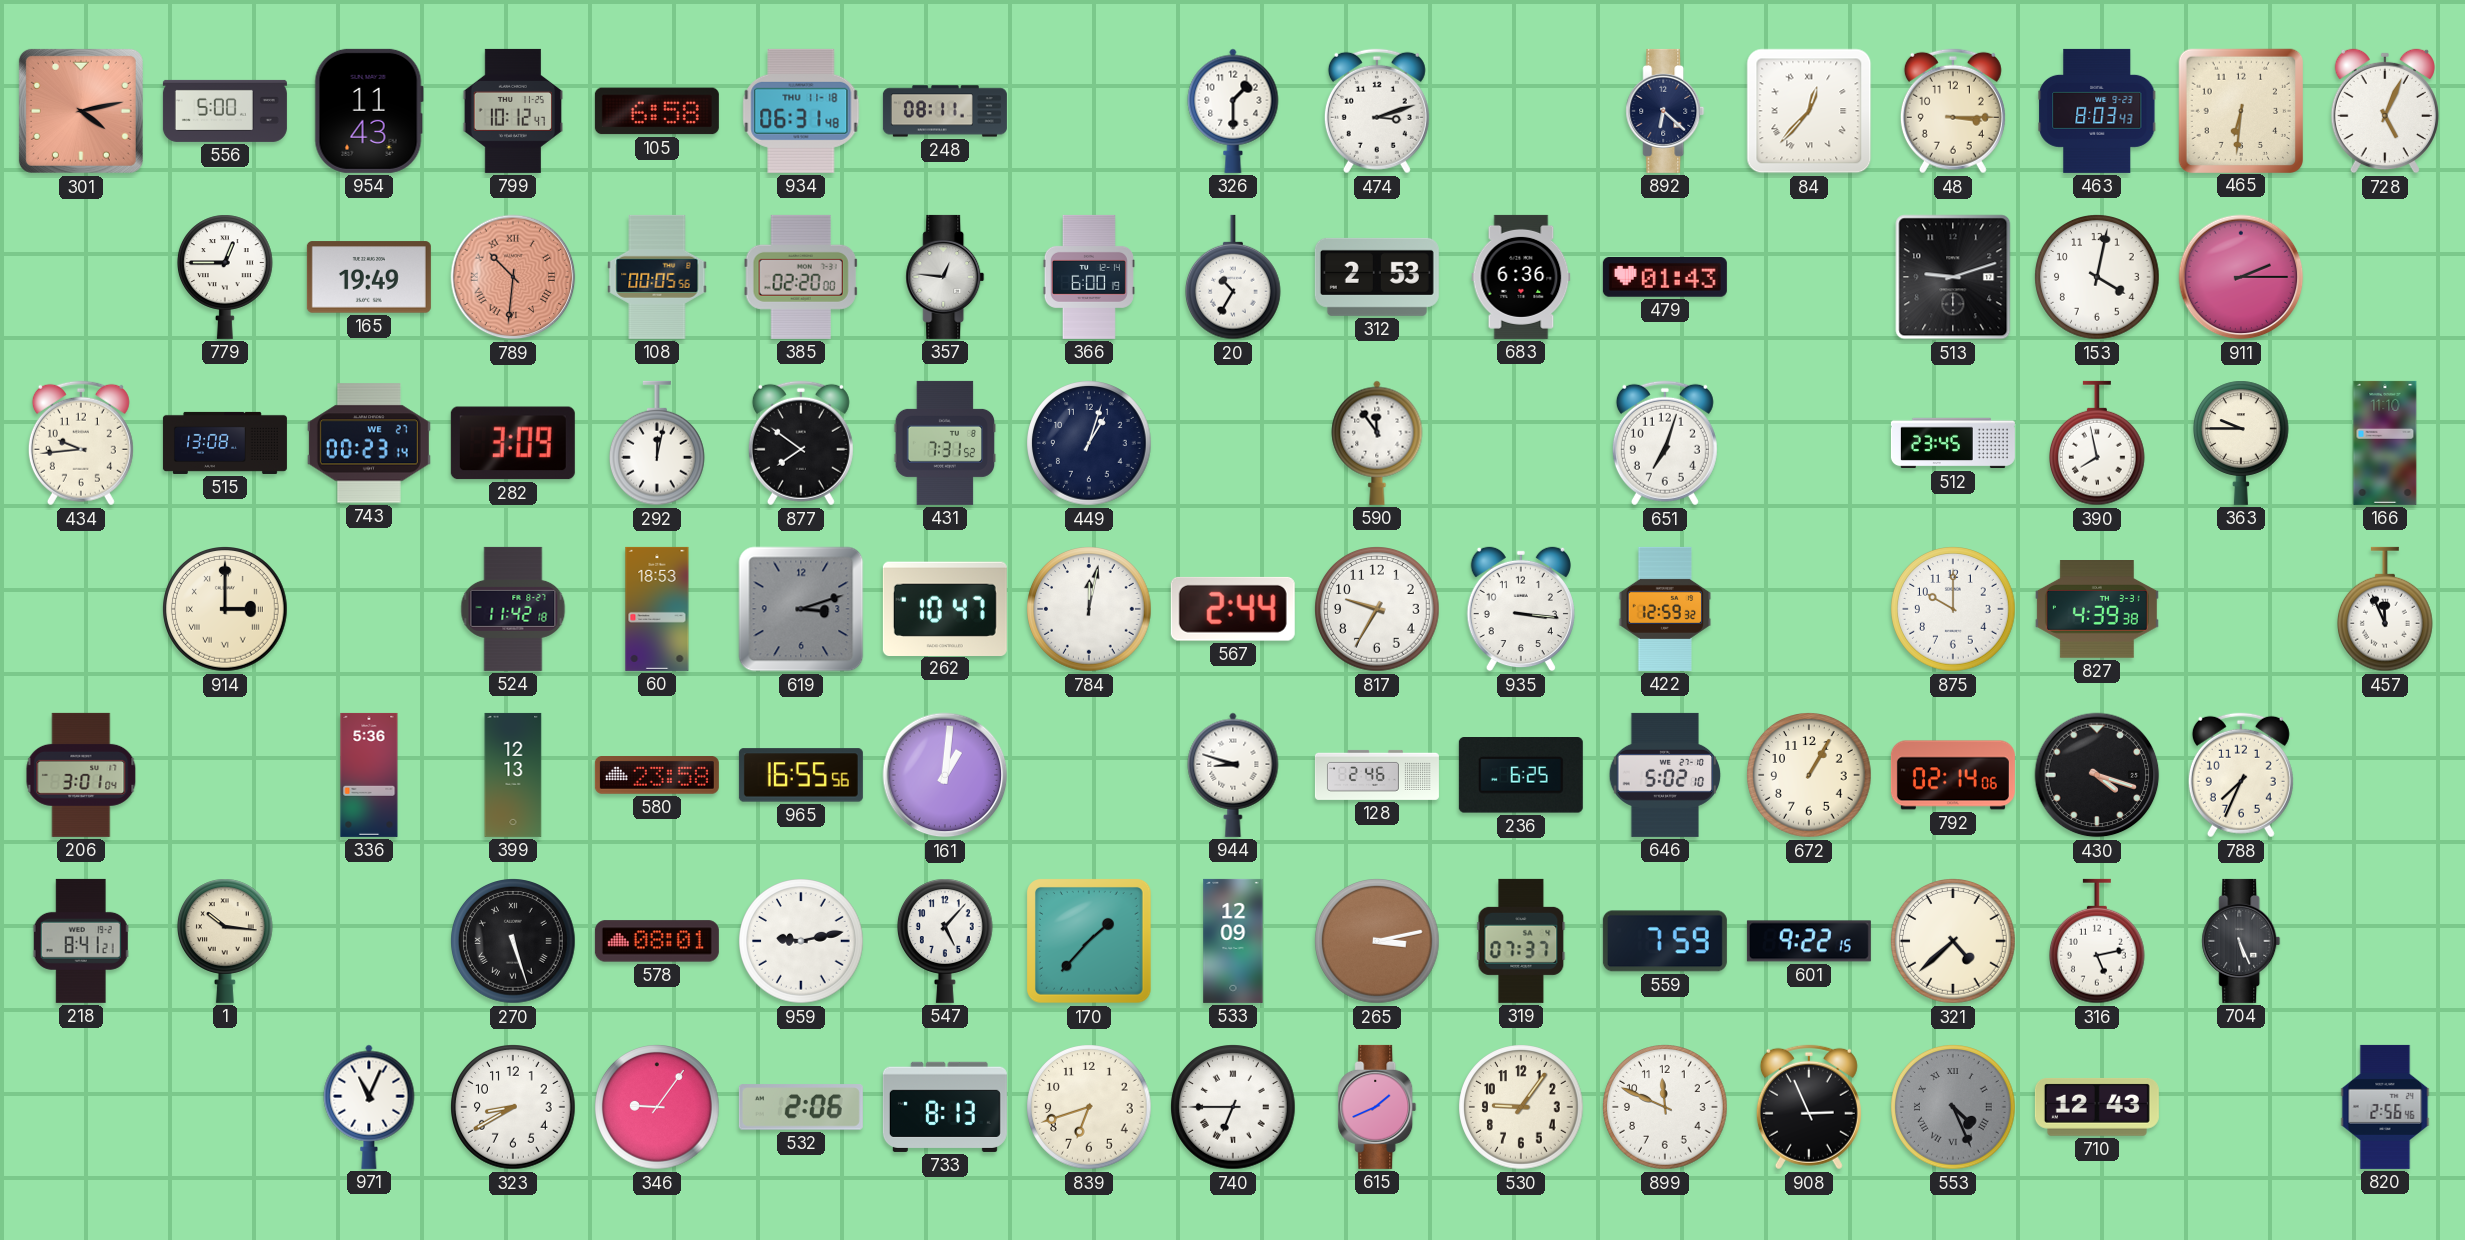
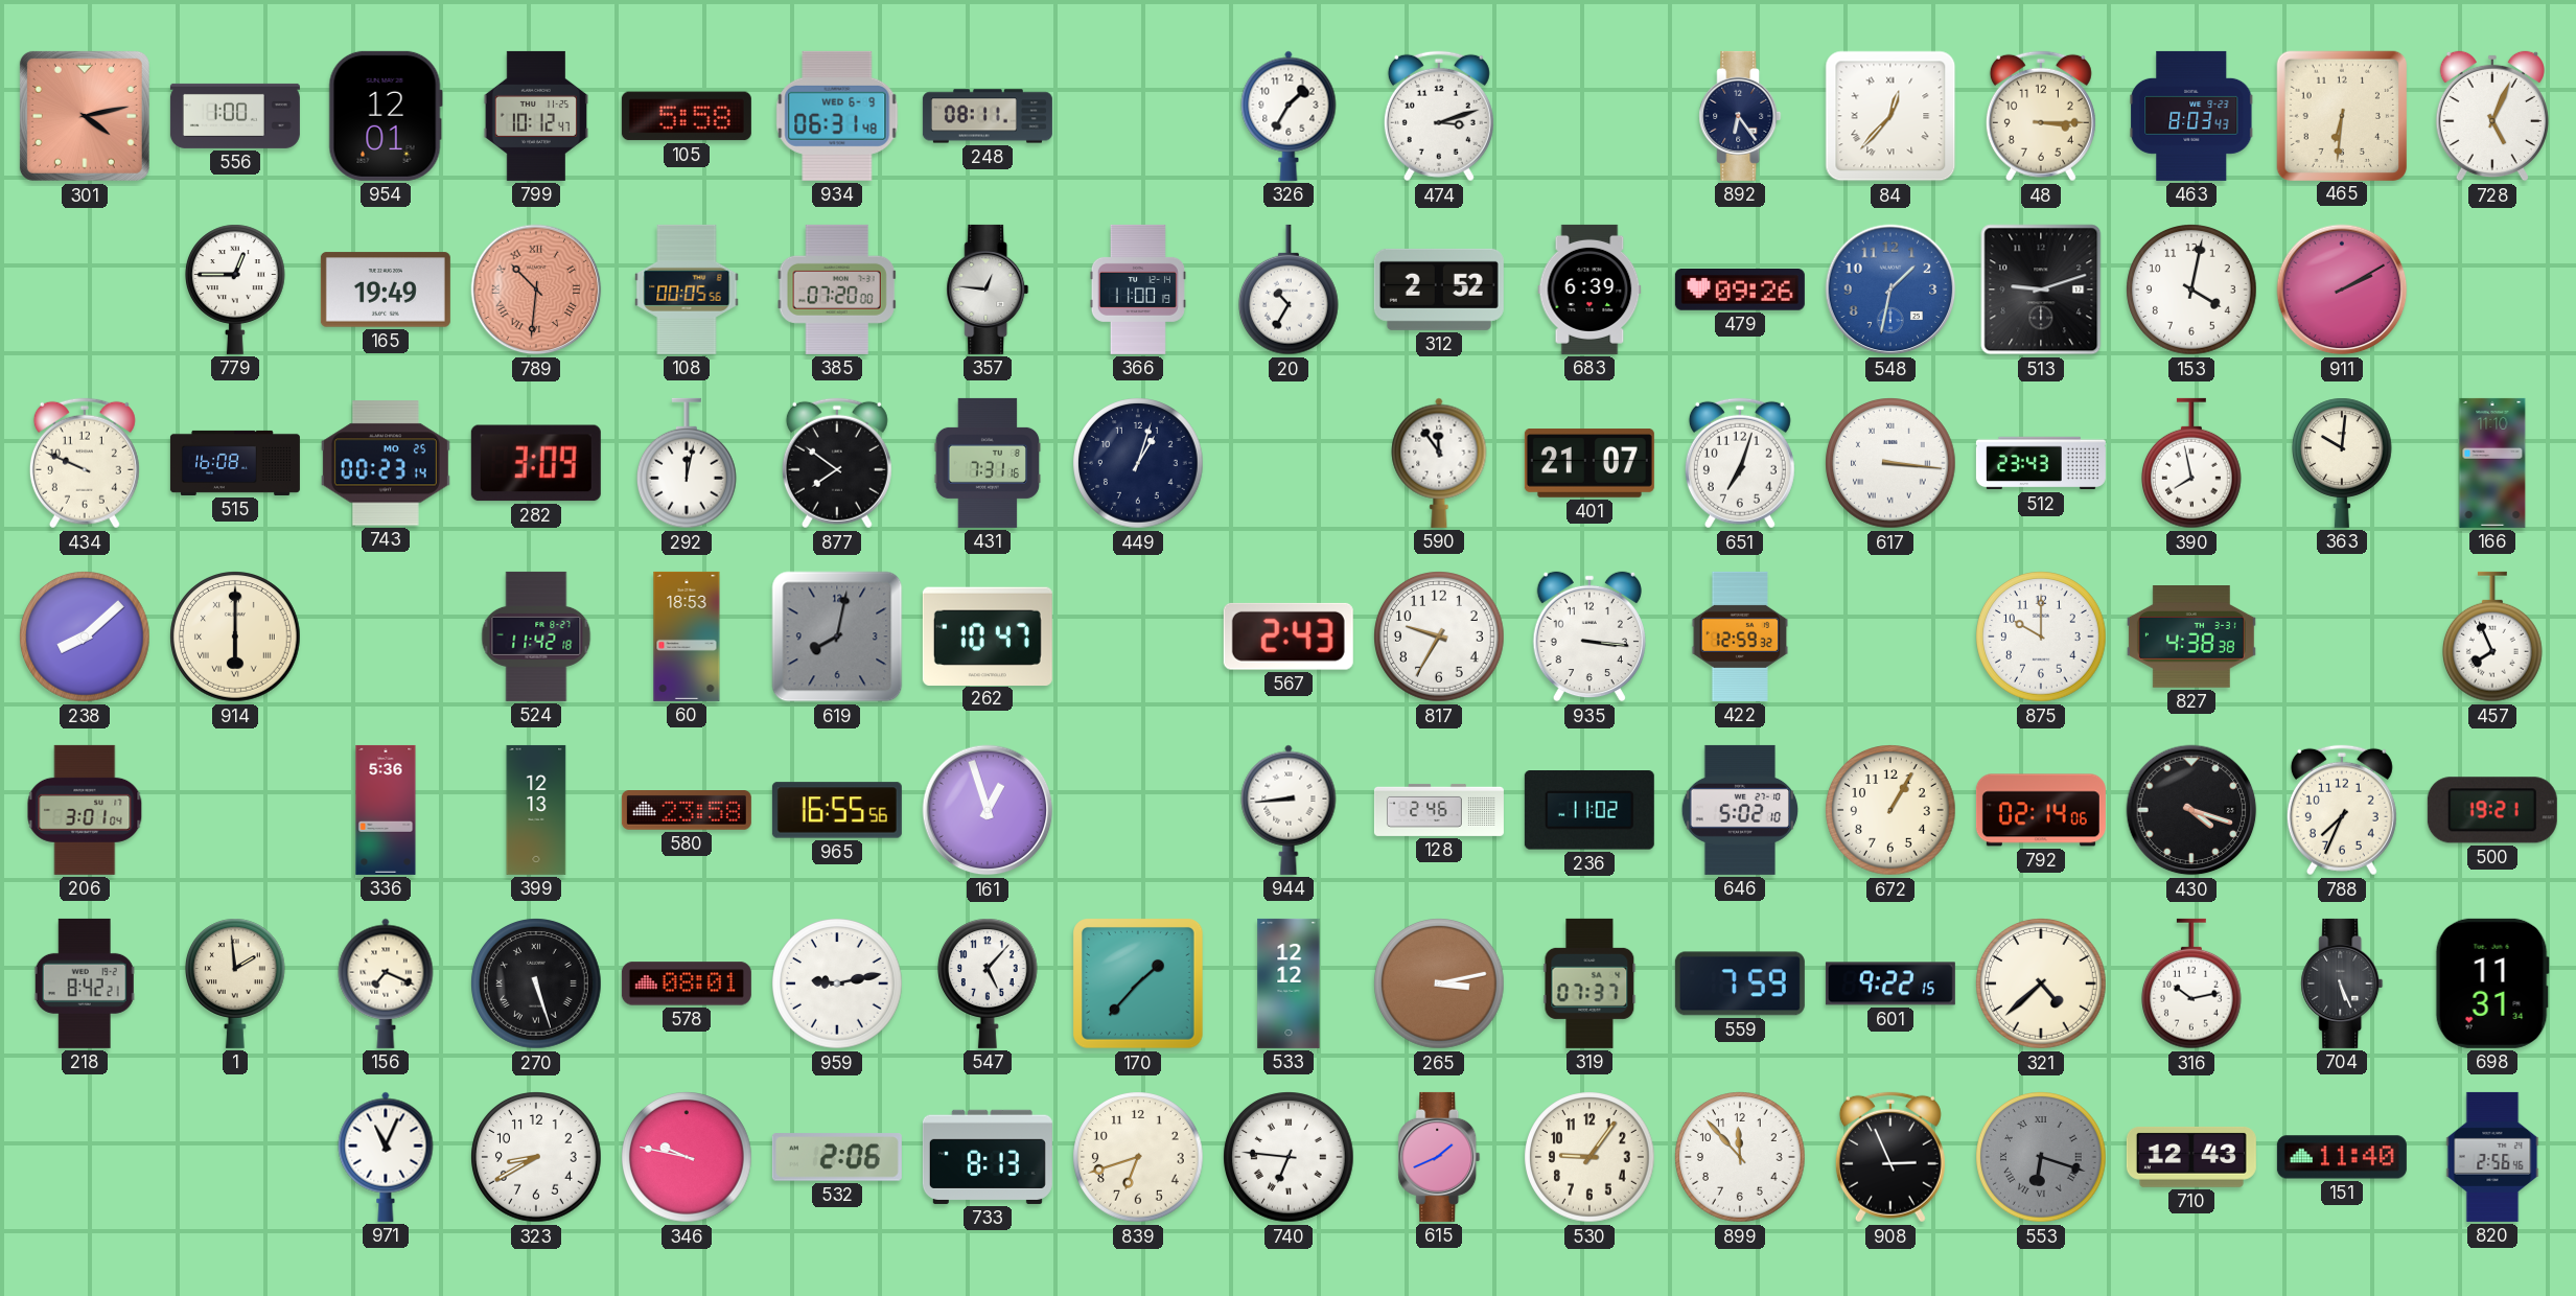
556: 5:00 -> 1:00
954: 11:43 -> 12:01
105: 6:58 -> 5:58
934 date: THU 11-18 -> WED 6-9
326: 1:30 -> 1:35
892: 6:22 -> 6:24
385: 02:20 -> 07:20
366: 6:00 -> 11:00
312: 2:53 -> 2:52
683: 6:36 -> 6:39
479: 01:43 -> 09:26
548: none -> 1:32
911: 2:15 -> 2:10
434: 9:44 -> 9:49
515: 13:08 -> 16:08
743 date: WE 27 -> MO 25
431: 7:31:52 -> 7:31:16
401: none -> 21:07
617: none -> 3:16
512: 23:45 -> 23:43
363: 9:45 -> 10:01
238: none -> 8:08
914: 3:00 -> 6:00
619: 3:12 -> 8:02
784: 12:02 -> none
567: 2:44 -> 2:43
827: 4:39 -> 4:38
457: 11:56 -> 7:56
161: 1:01 -> 12:57
944: 8:48 -> 8:44
236: 6:25 -> 11:02
500: none -> 19:21
218: 8:41 -> 8:42
1: 10:16 -> 1:59
156: none -> 7:19
533: 12:09 -> 12:12
316: 5:13 -> 10:13
698: none -> 11:31
346: 9:06 -> 9:47
740: 6:45 -> 6:46
899: 11:49 -> 11:53
553: 4:26 -> 6:18
151: none -> 11:40
